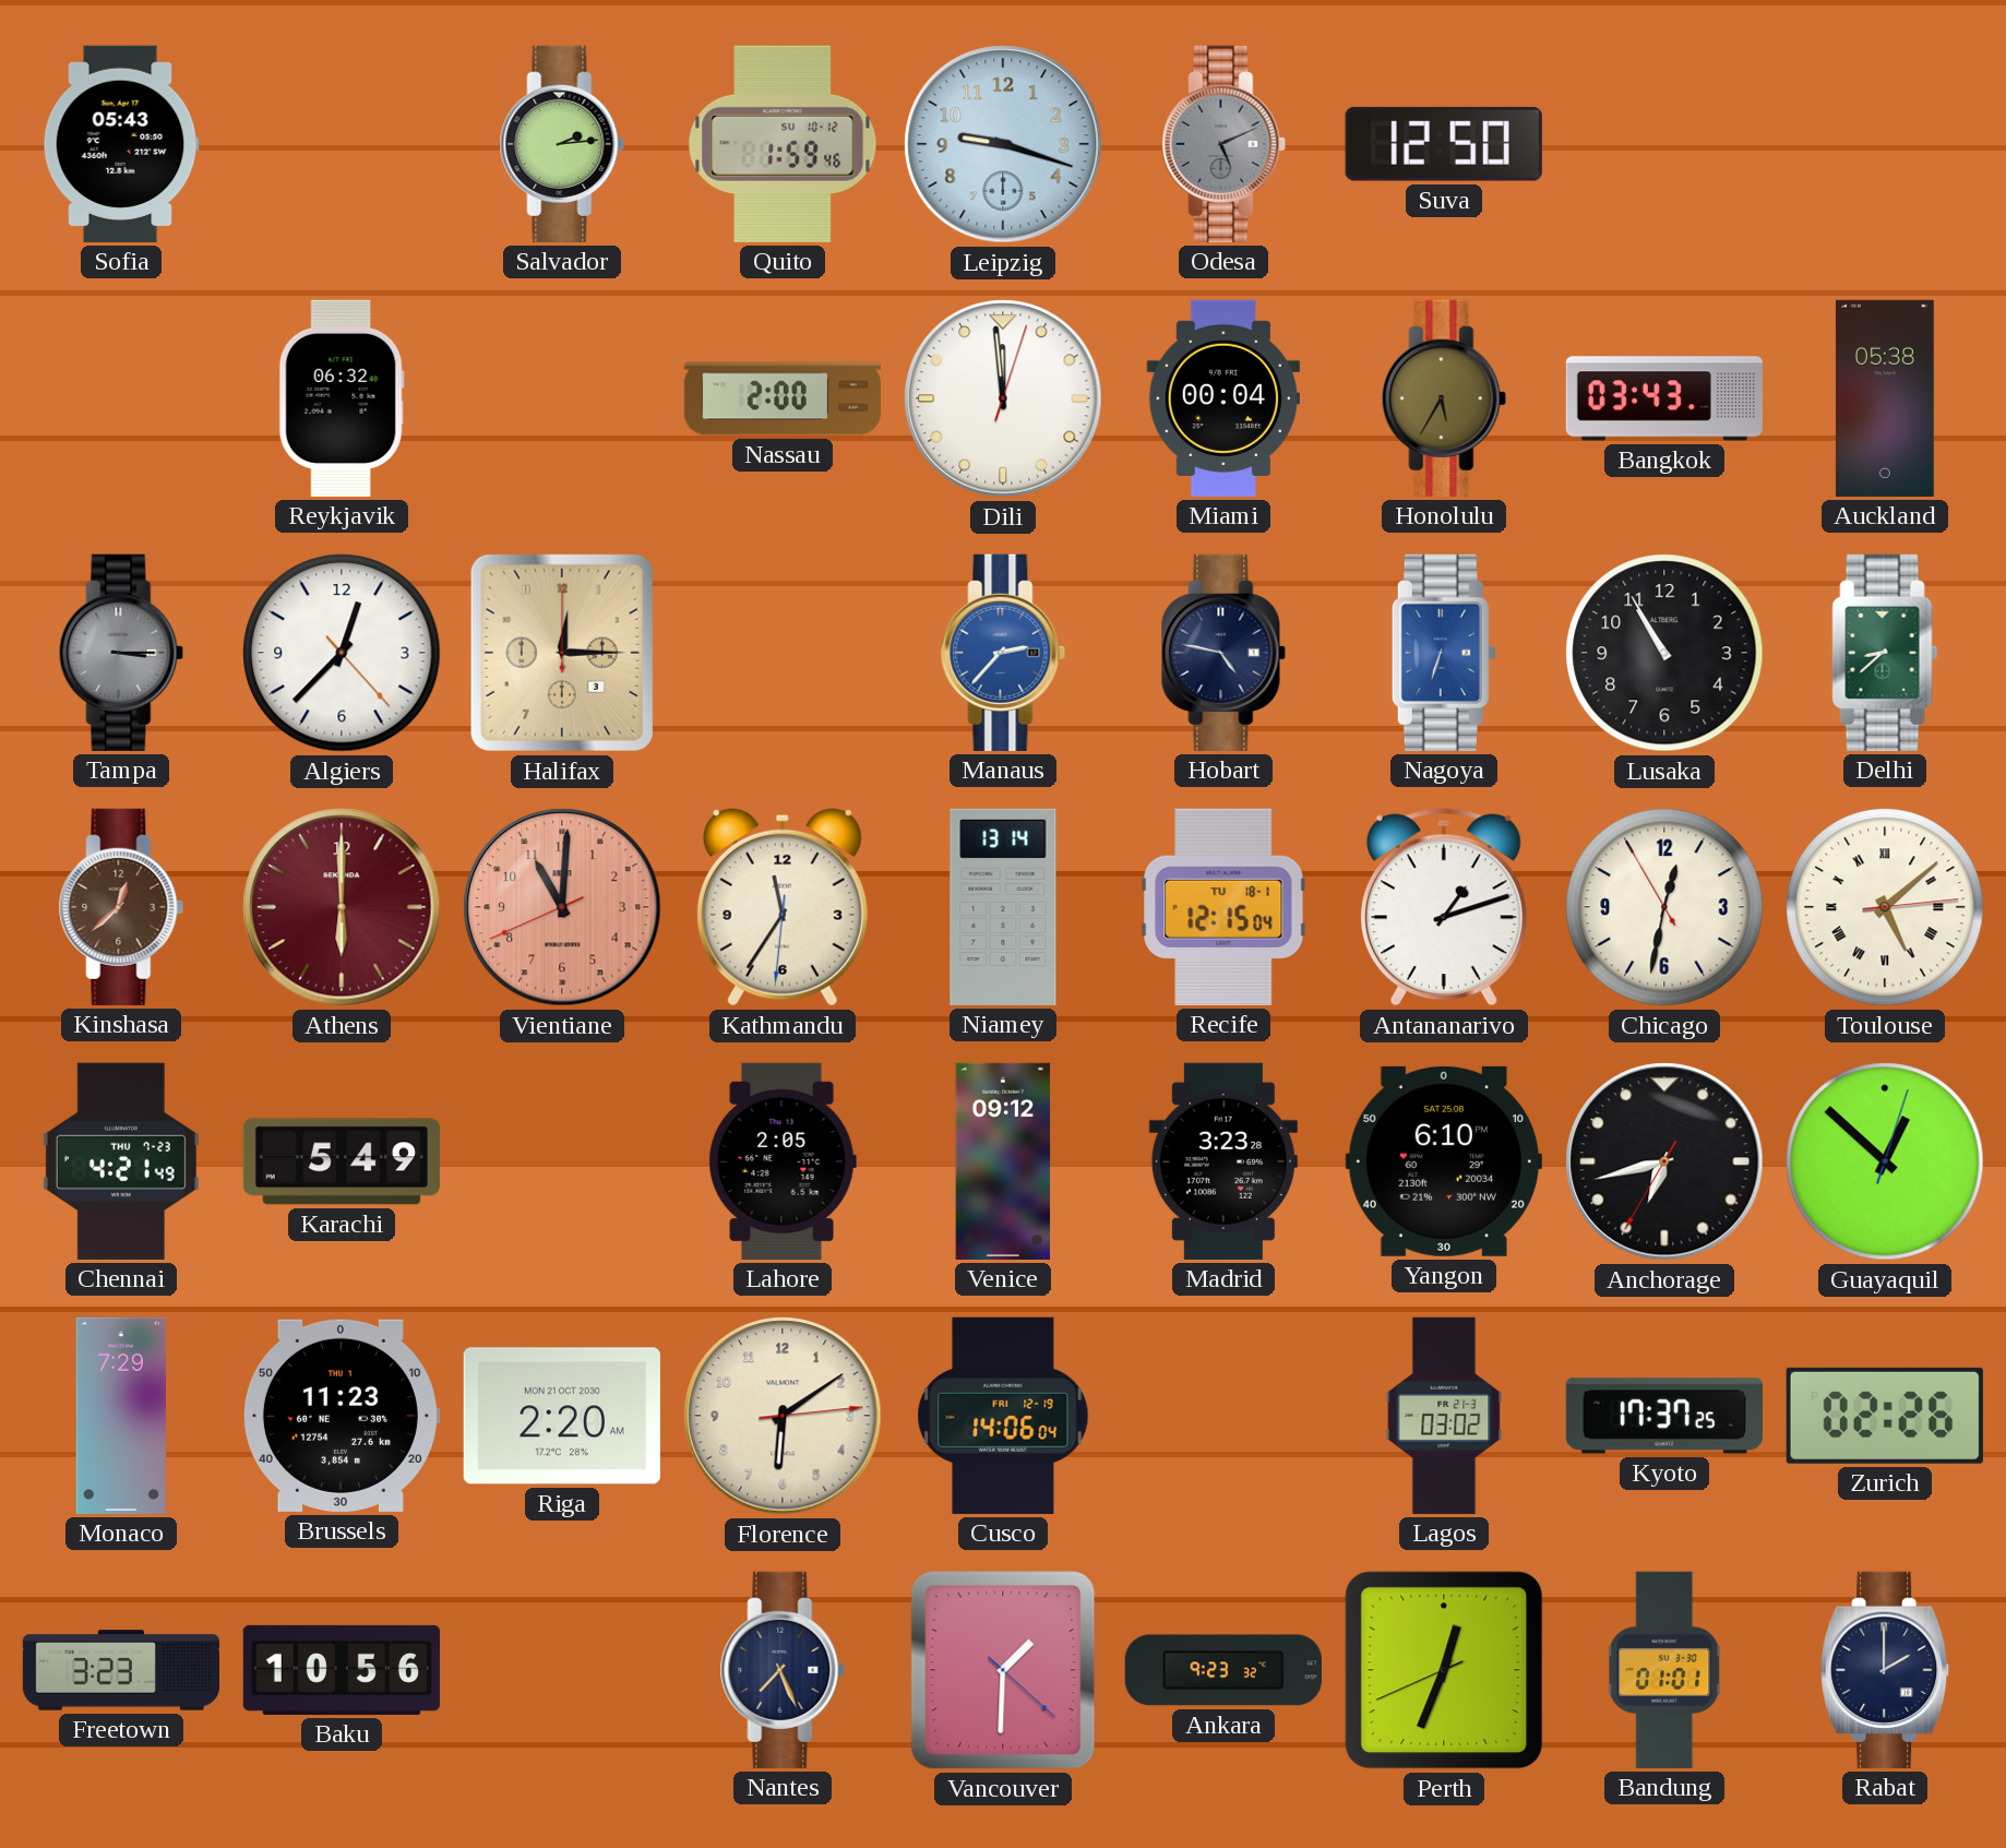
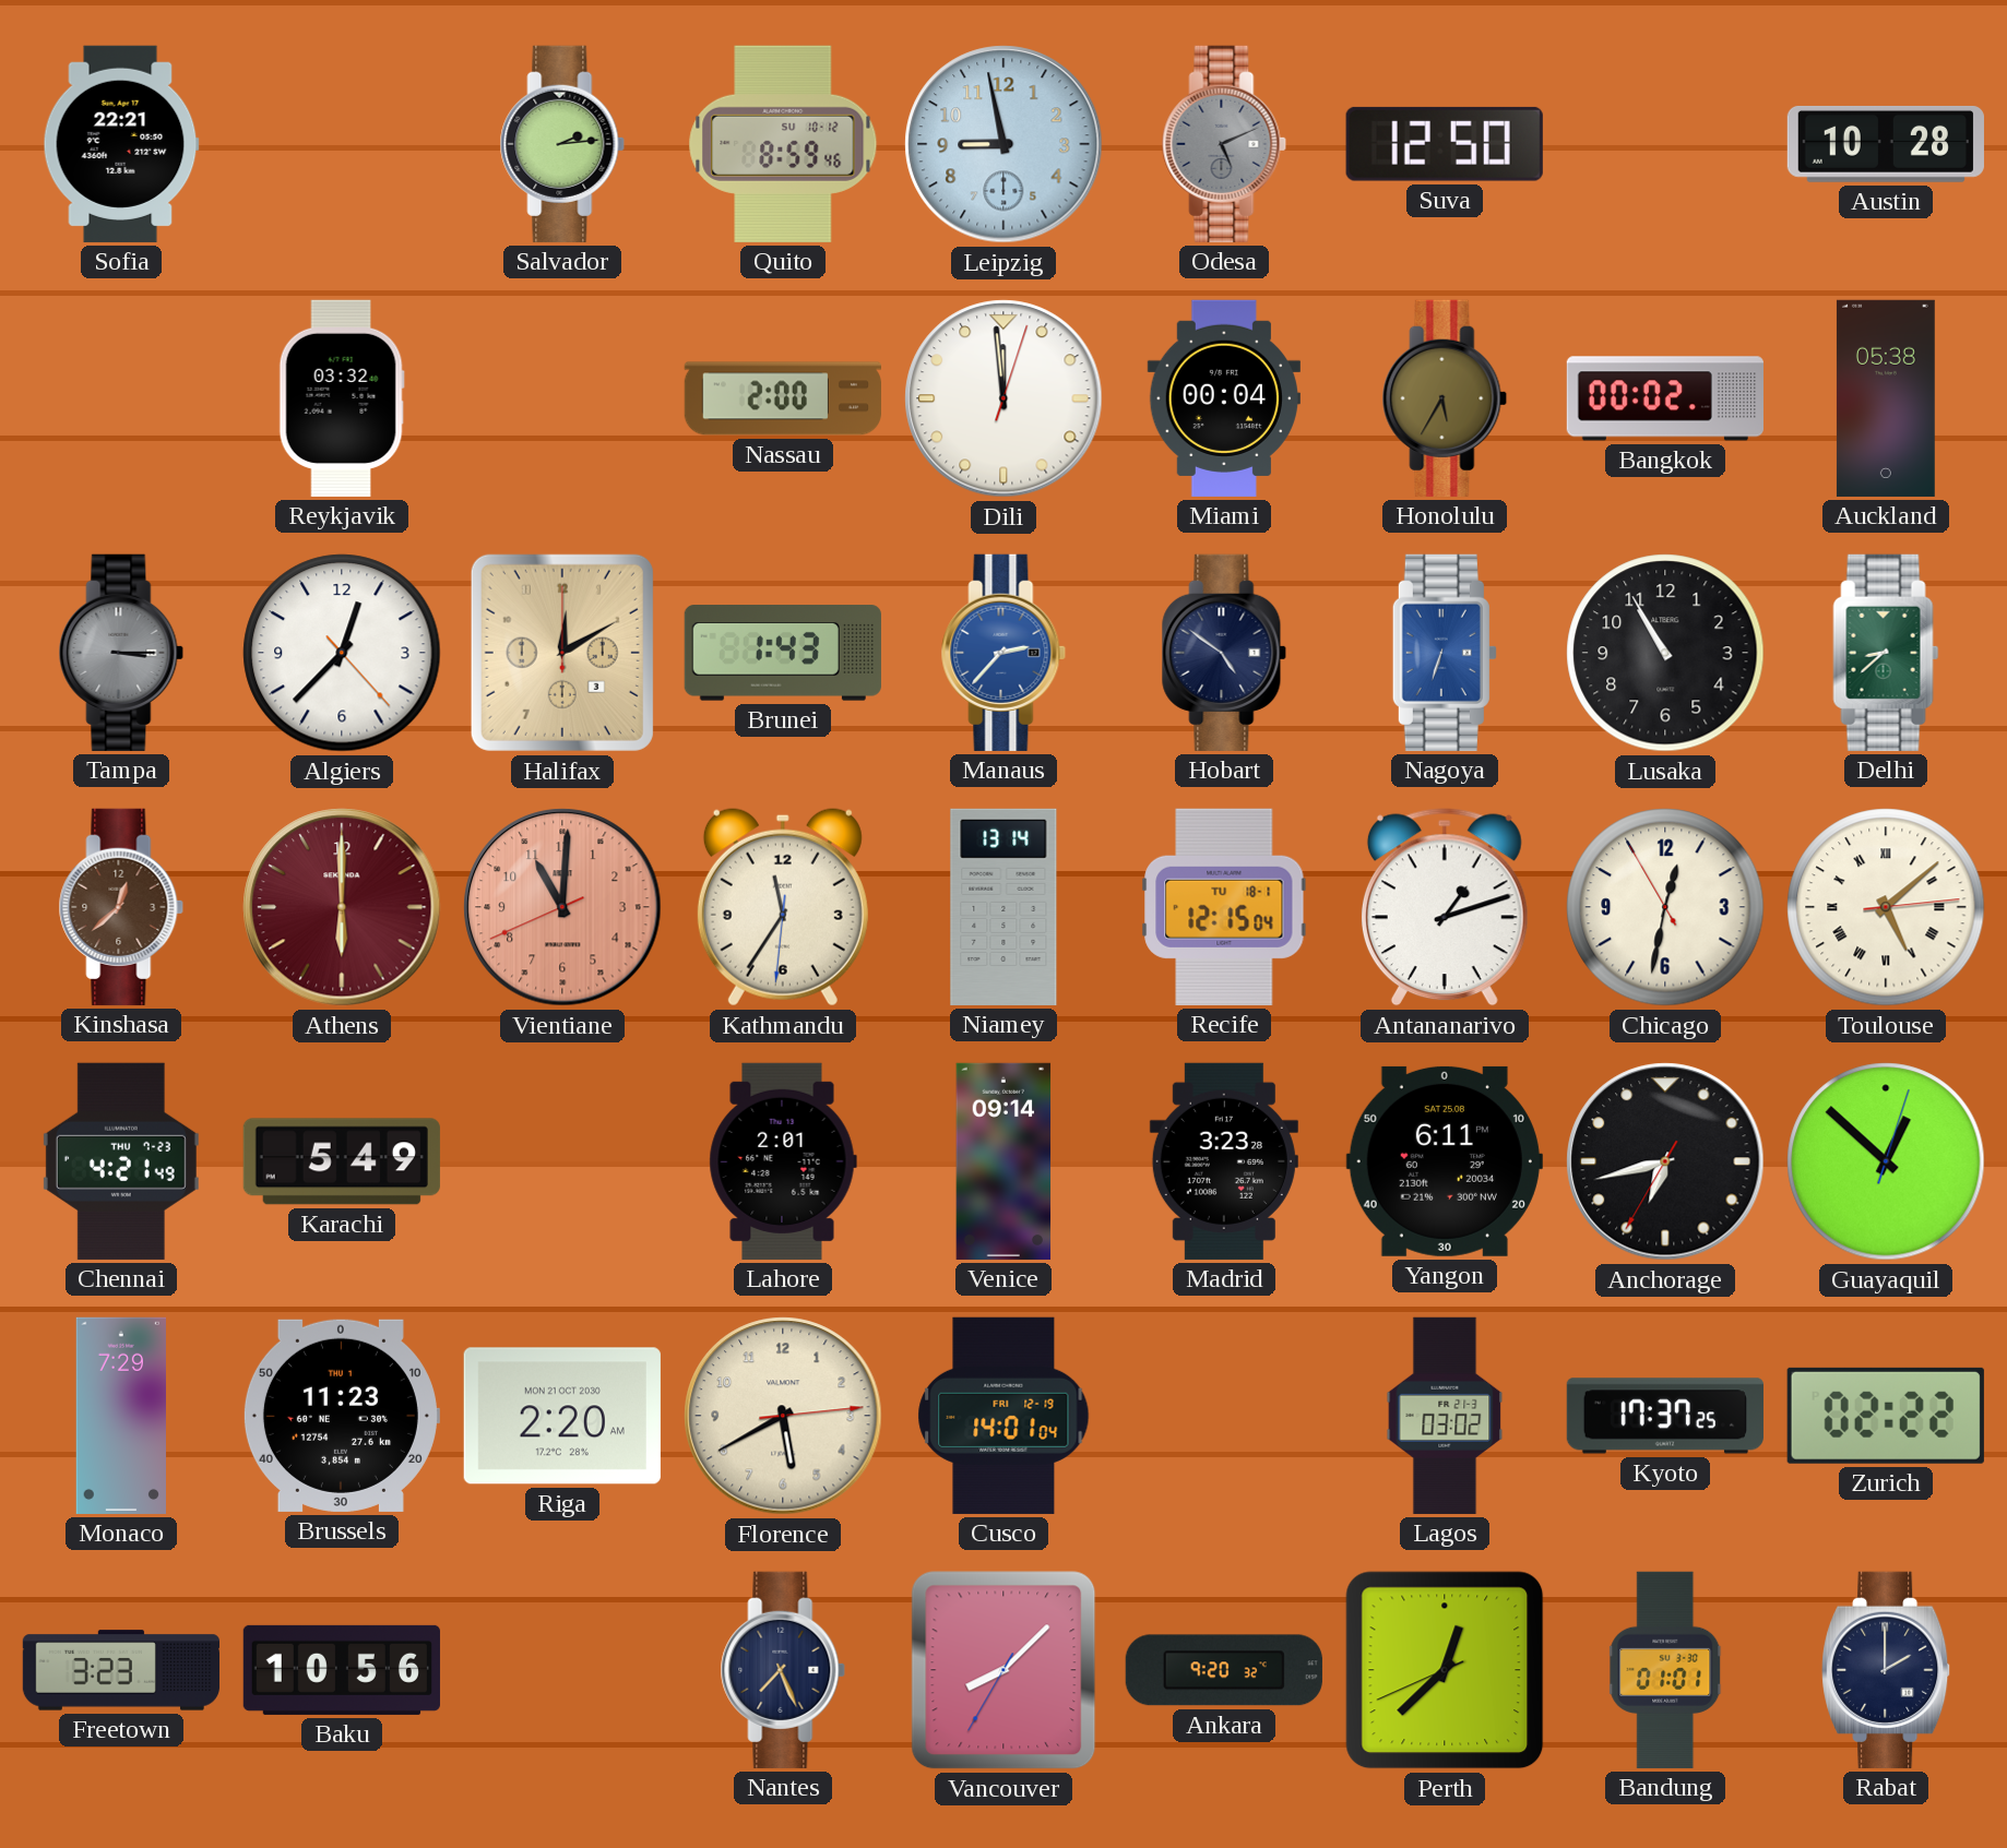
Sofia: 05:43 -> 22:21
Quito: 1:59 -> 8:59
Leipzig: 9:18 -> 8:58
Austin: none -> 10:28
Reykjavik: 06:32 -> 03:32
Bangkok: 03:43 -> 00:02
Halifax: 12:15 -> 12:10
Brunei: none -> 1:43
Hobart: 4:47 -> 4:51
Lahore: 2:05 -> 2:01
Venice: 09:12 -> 09:14
Yangon: 6:10 -> 6:11
Florence: 6:09 -> 5:40
Cusco: 14:06 -> 14:01
Zurich: 02:26 -> 02:22
Vancouver: 1:30 -> 8:07
Ankara: 9:23 -> 9:20
Perth: 12:33 -> 12:37
